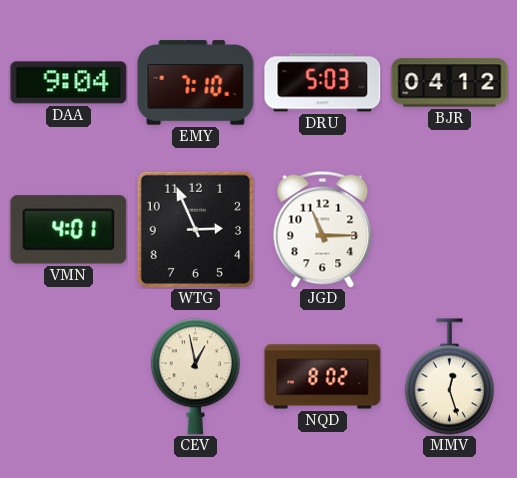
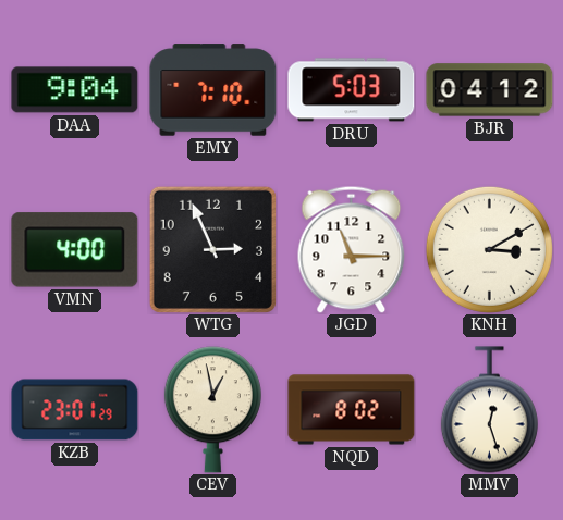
VMN: 4:01 -> 4:00
KNH: none -> 3:10
KZB: none -> 23:01
